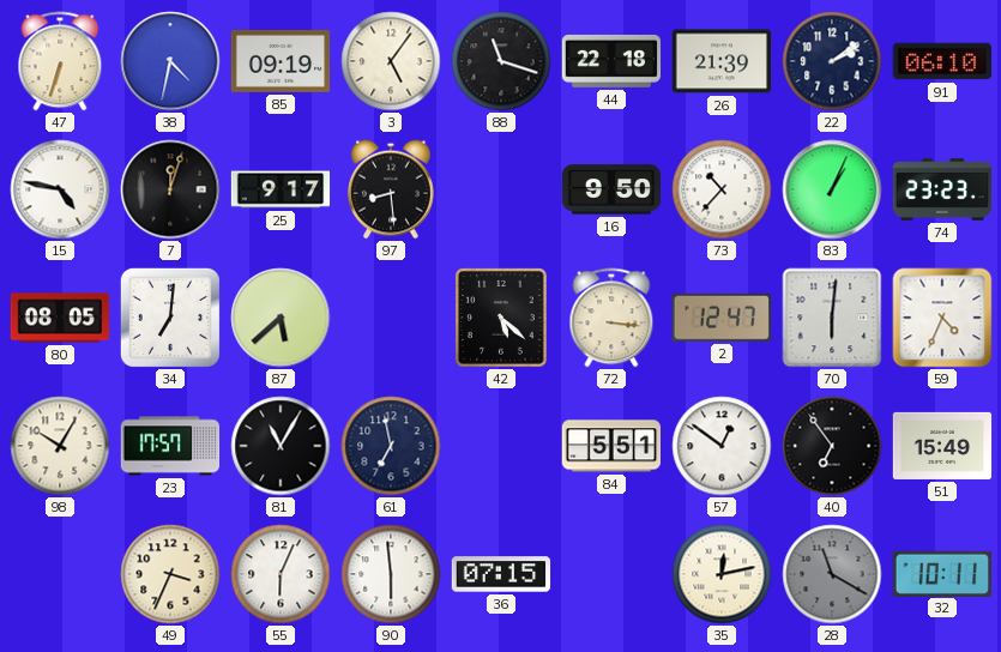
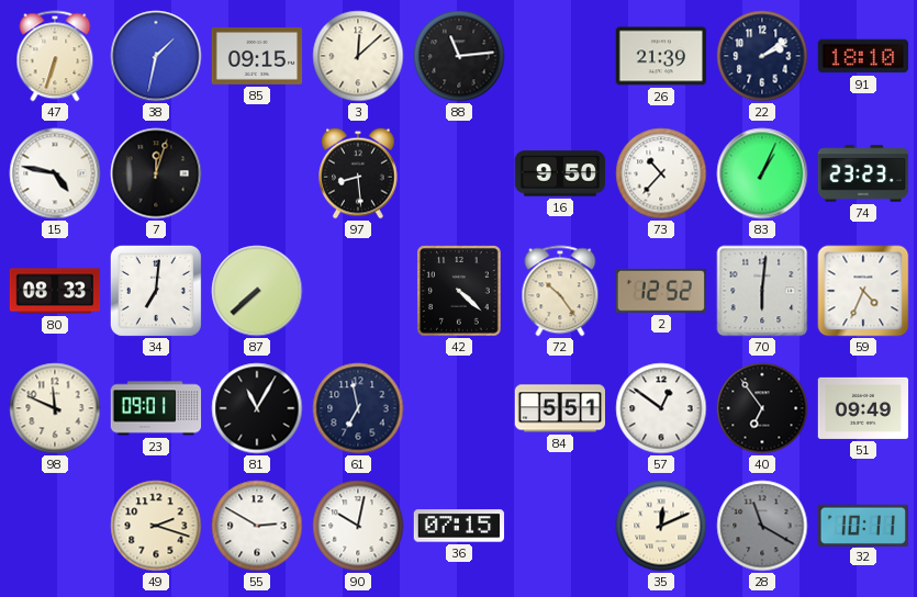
38: 4:32 -> 1:32
85: 09:19 -> 09:15
3: 5:06 -> 12:08
88: 11:18 -> 11:14
44: 22:18 -> none
91: 06:10 -> 18:10
25: 9:17 -> none
80: 08:05 -> 08:33
87: 5:38 -> 7:38
42: 5:22 -> 4:22
72: 3:16 -> 10:24
2: 12:47 -> 12:52
98: 10:05 -> 11:49
23: 17:57 -> 09:01
51: 15:49 -> 09:49
49: 3:34 -> 2:18
55: 6:04 -> 2:50
90: 5:59 -> 10:02
35: 12:13 -> 12:11
